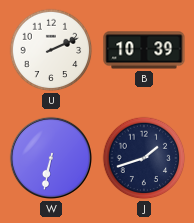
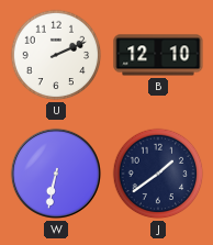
B: 10:39 -> 12:10
J: 1:42 -> 1:39
